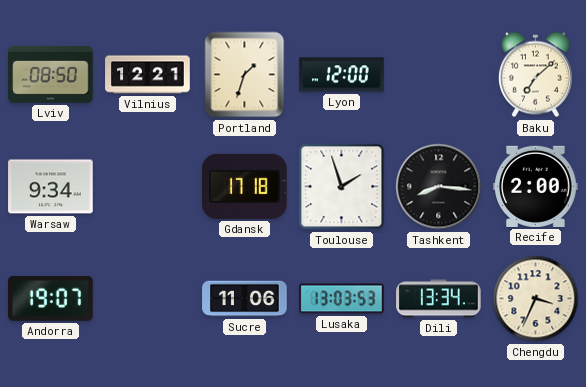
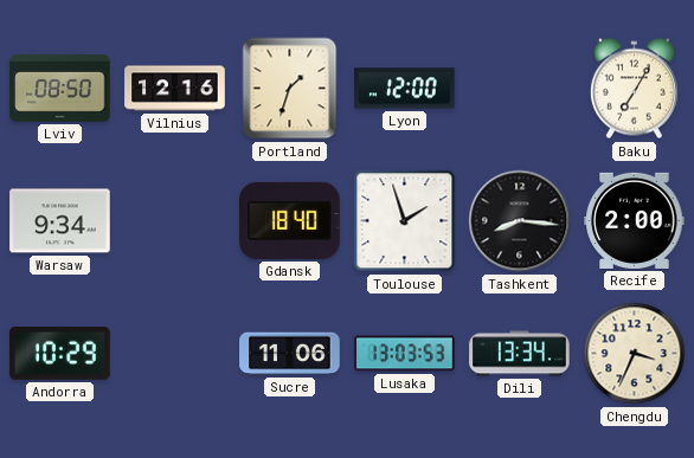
Vilnius: 12:21 -> 12:16
Baku: 7:08 -> 7:05
Gdansk: 17:18 -> 18:40
Andorra: 19:07 -> 10:29
